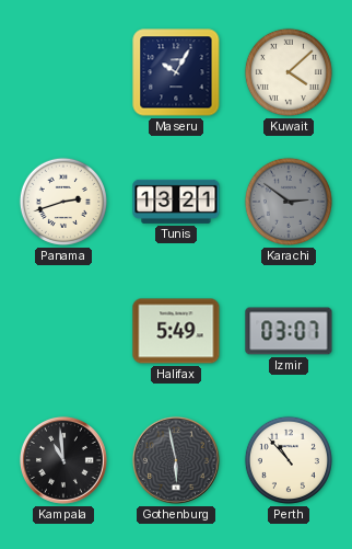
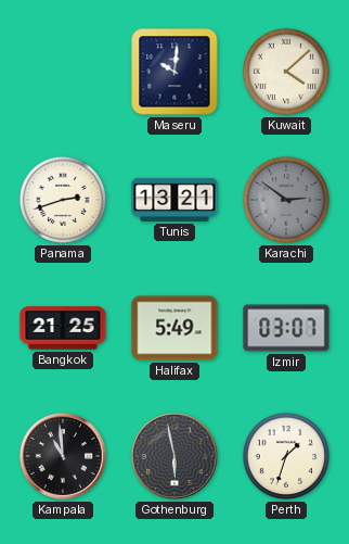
Maseru: 10:05 -> 10:01
Bangkok: none -> 21:25
Perth: 10:53 -> 1:33
